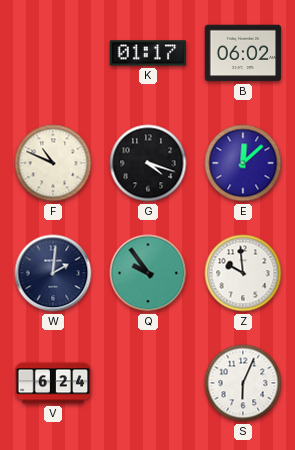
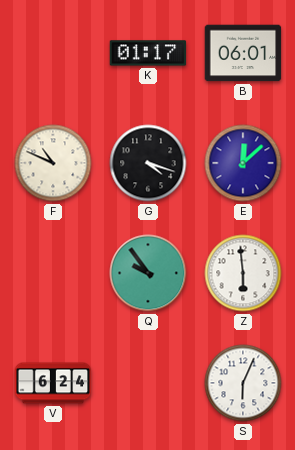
B: 06:02 -> 06:01
W: 2:01 -> none
Z: 9:59 -> 5:59
